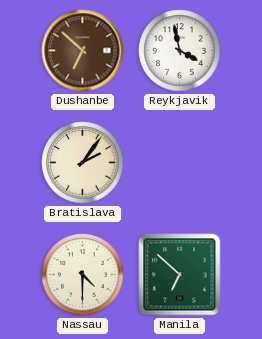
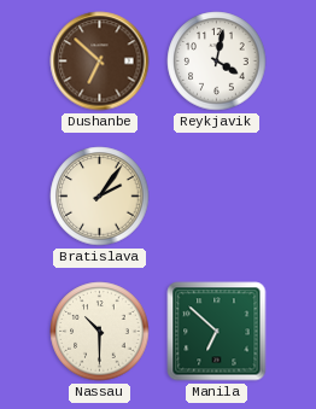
Reykjavik: 3:58 -> 4:02
Nassau: 4:30 -> 10:30
